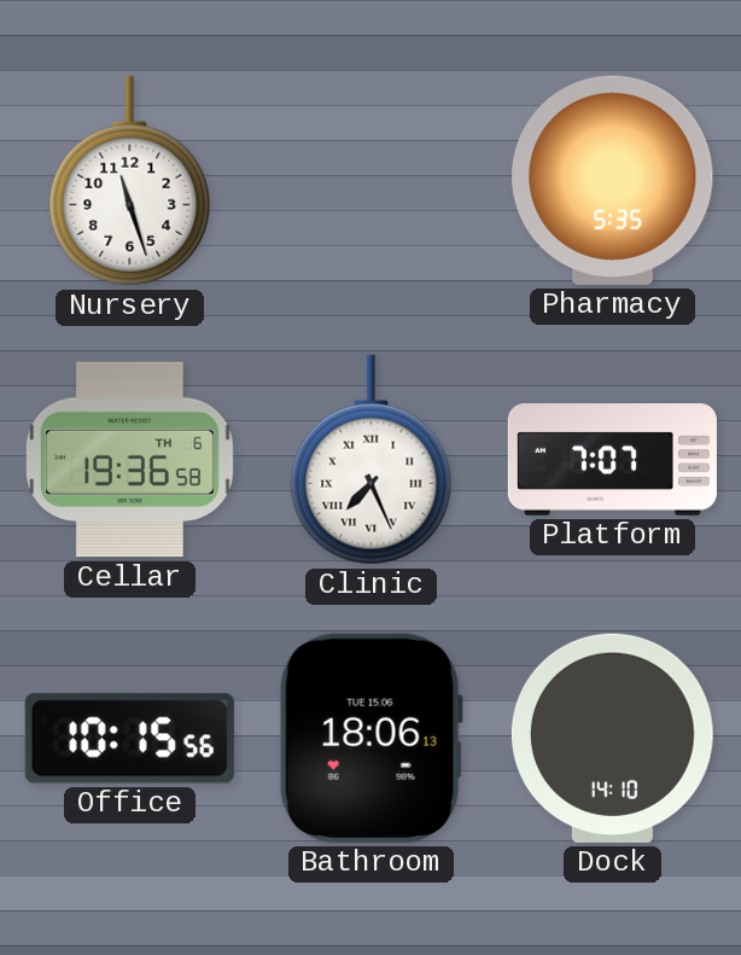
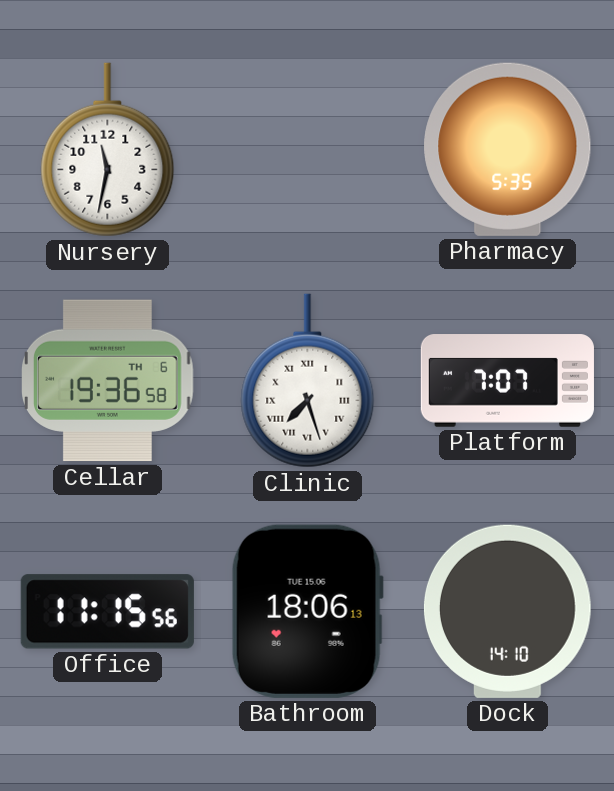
Nursery: 11:27 -> 11:32
Clinic: 7:26 -> 7:27
Office: 10:15 -> 11:15
